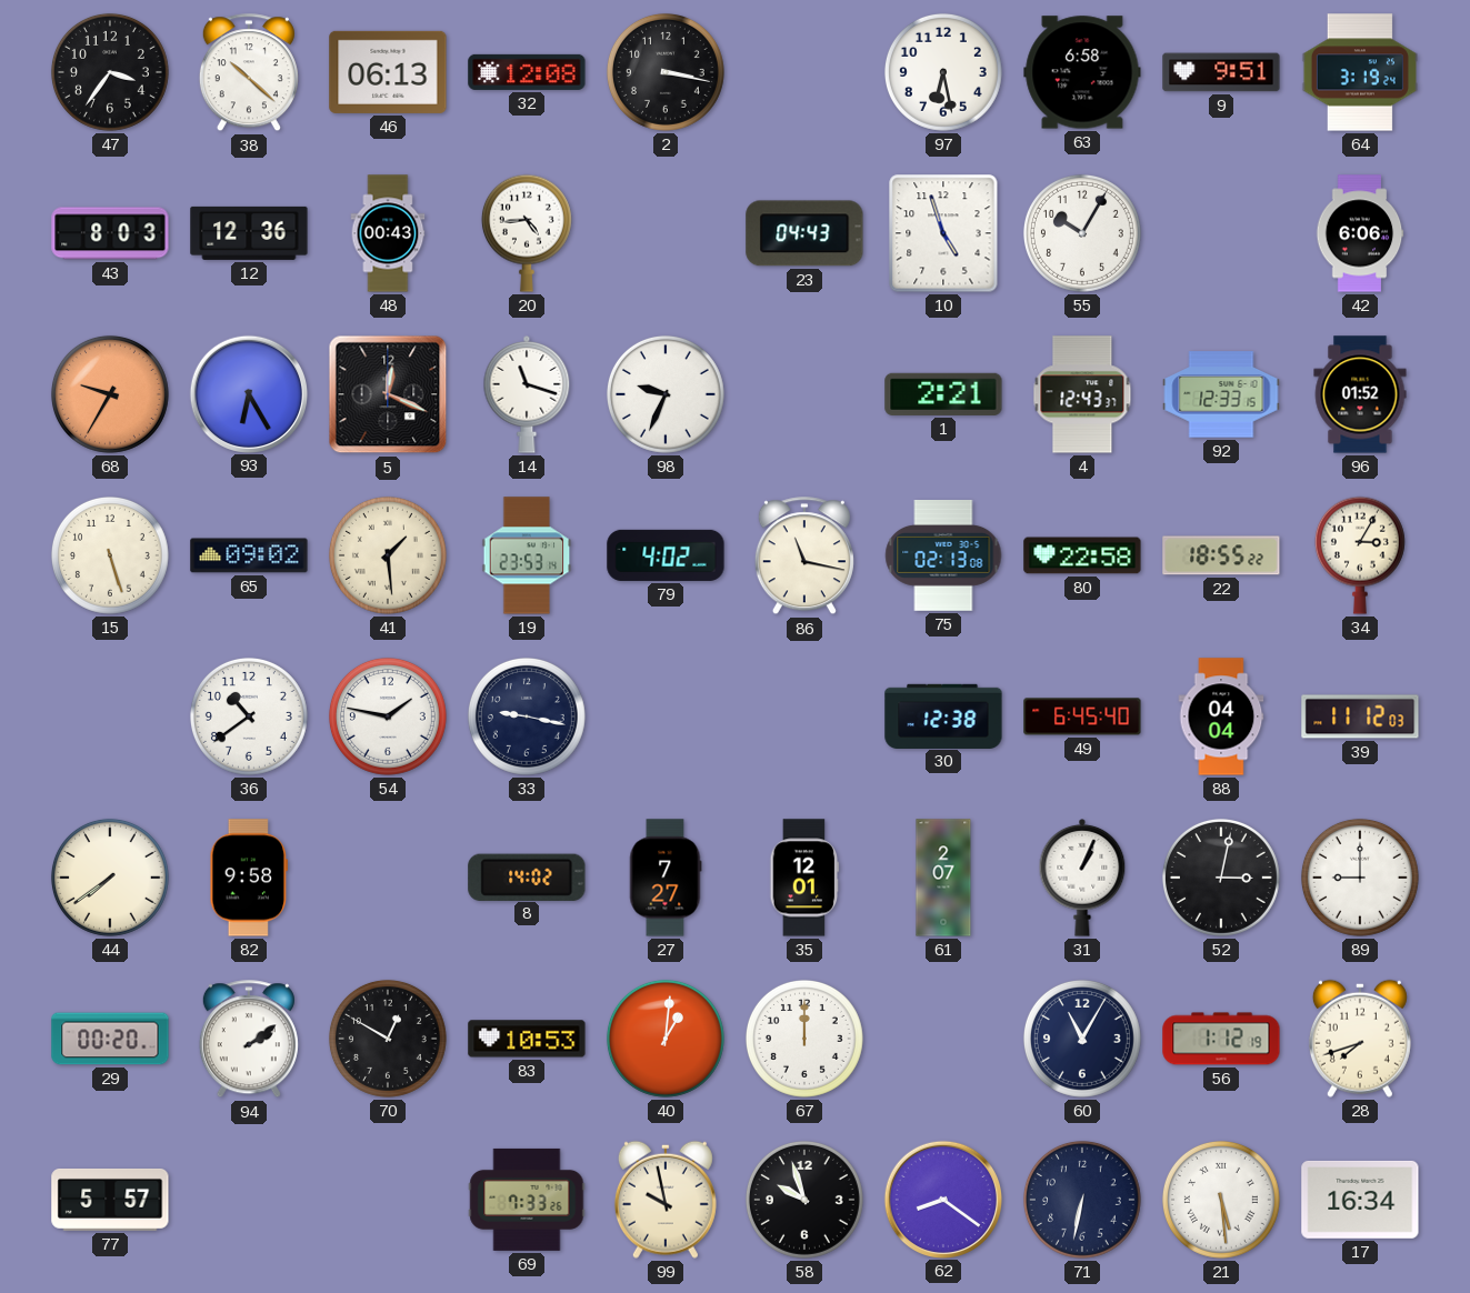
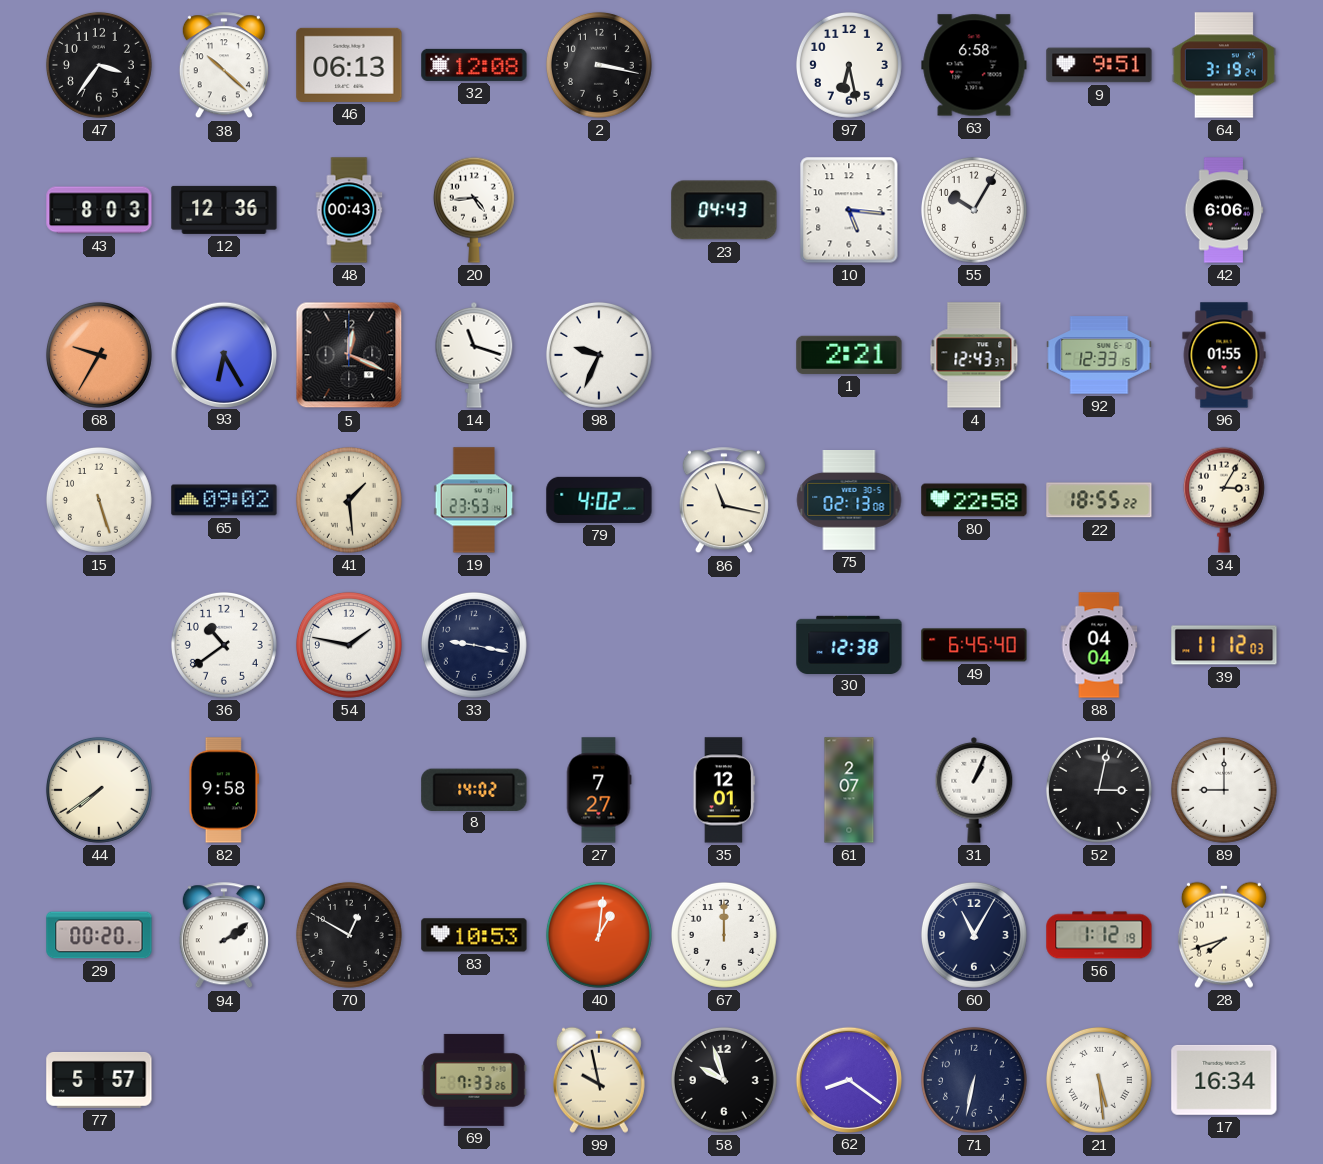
10: 4:57 -> 5:16
96: 01:52 -> 01:55
